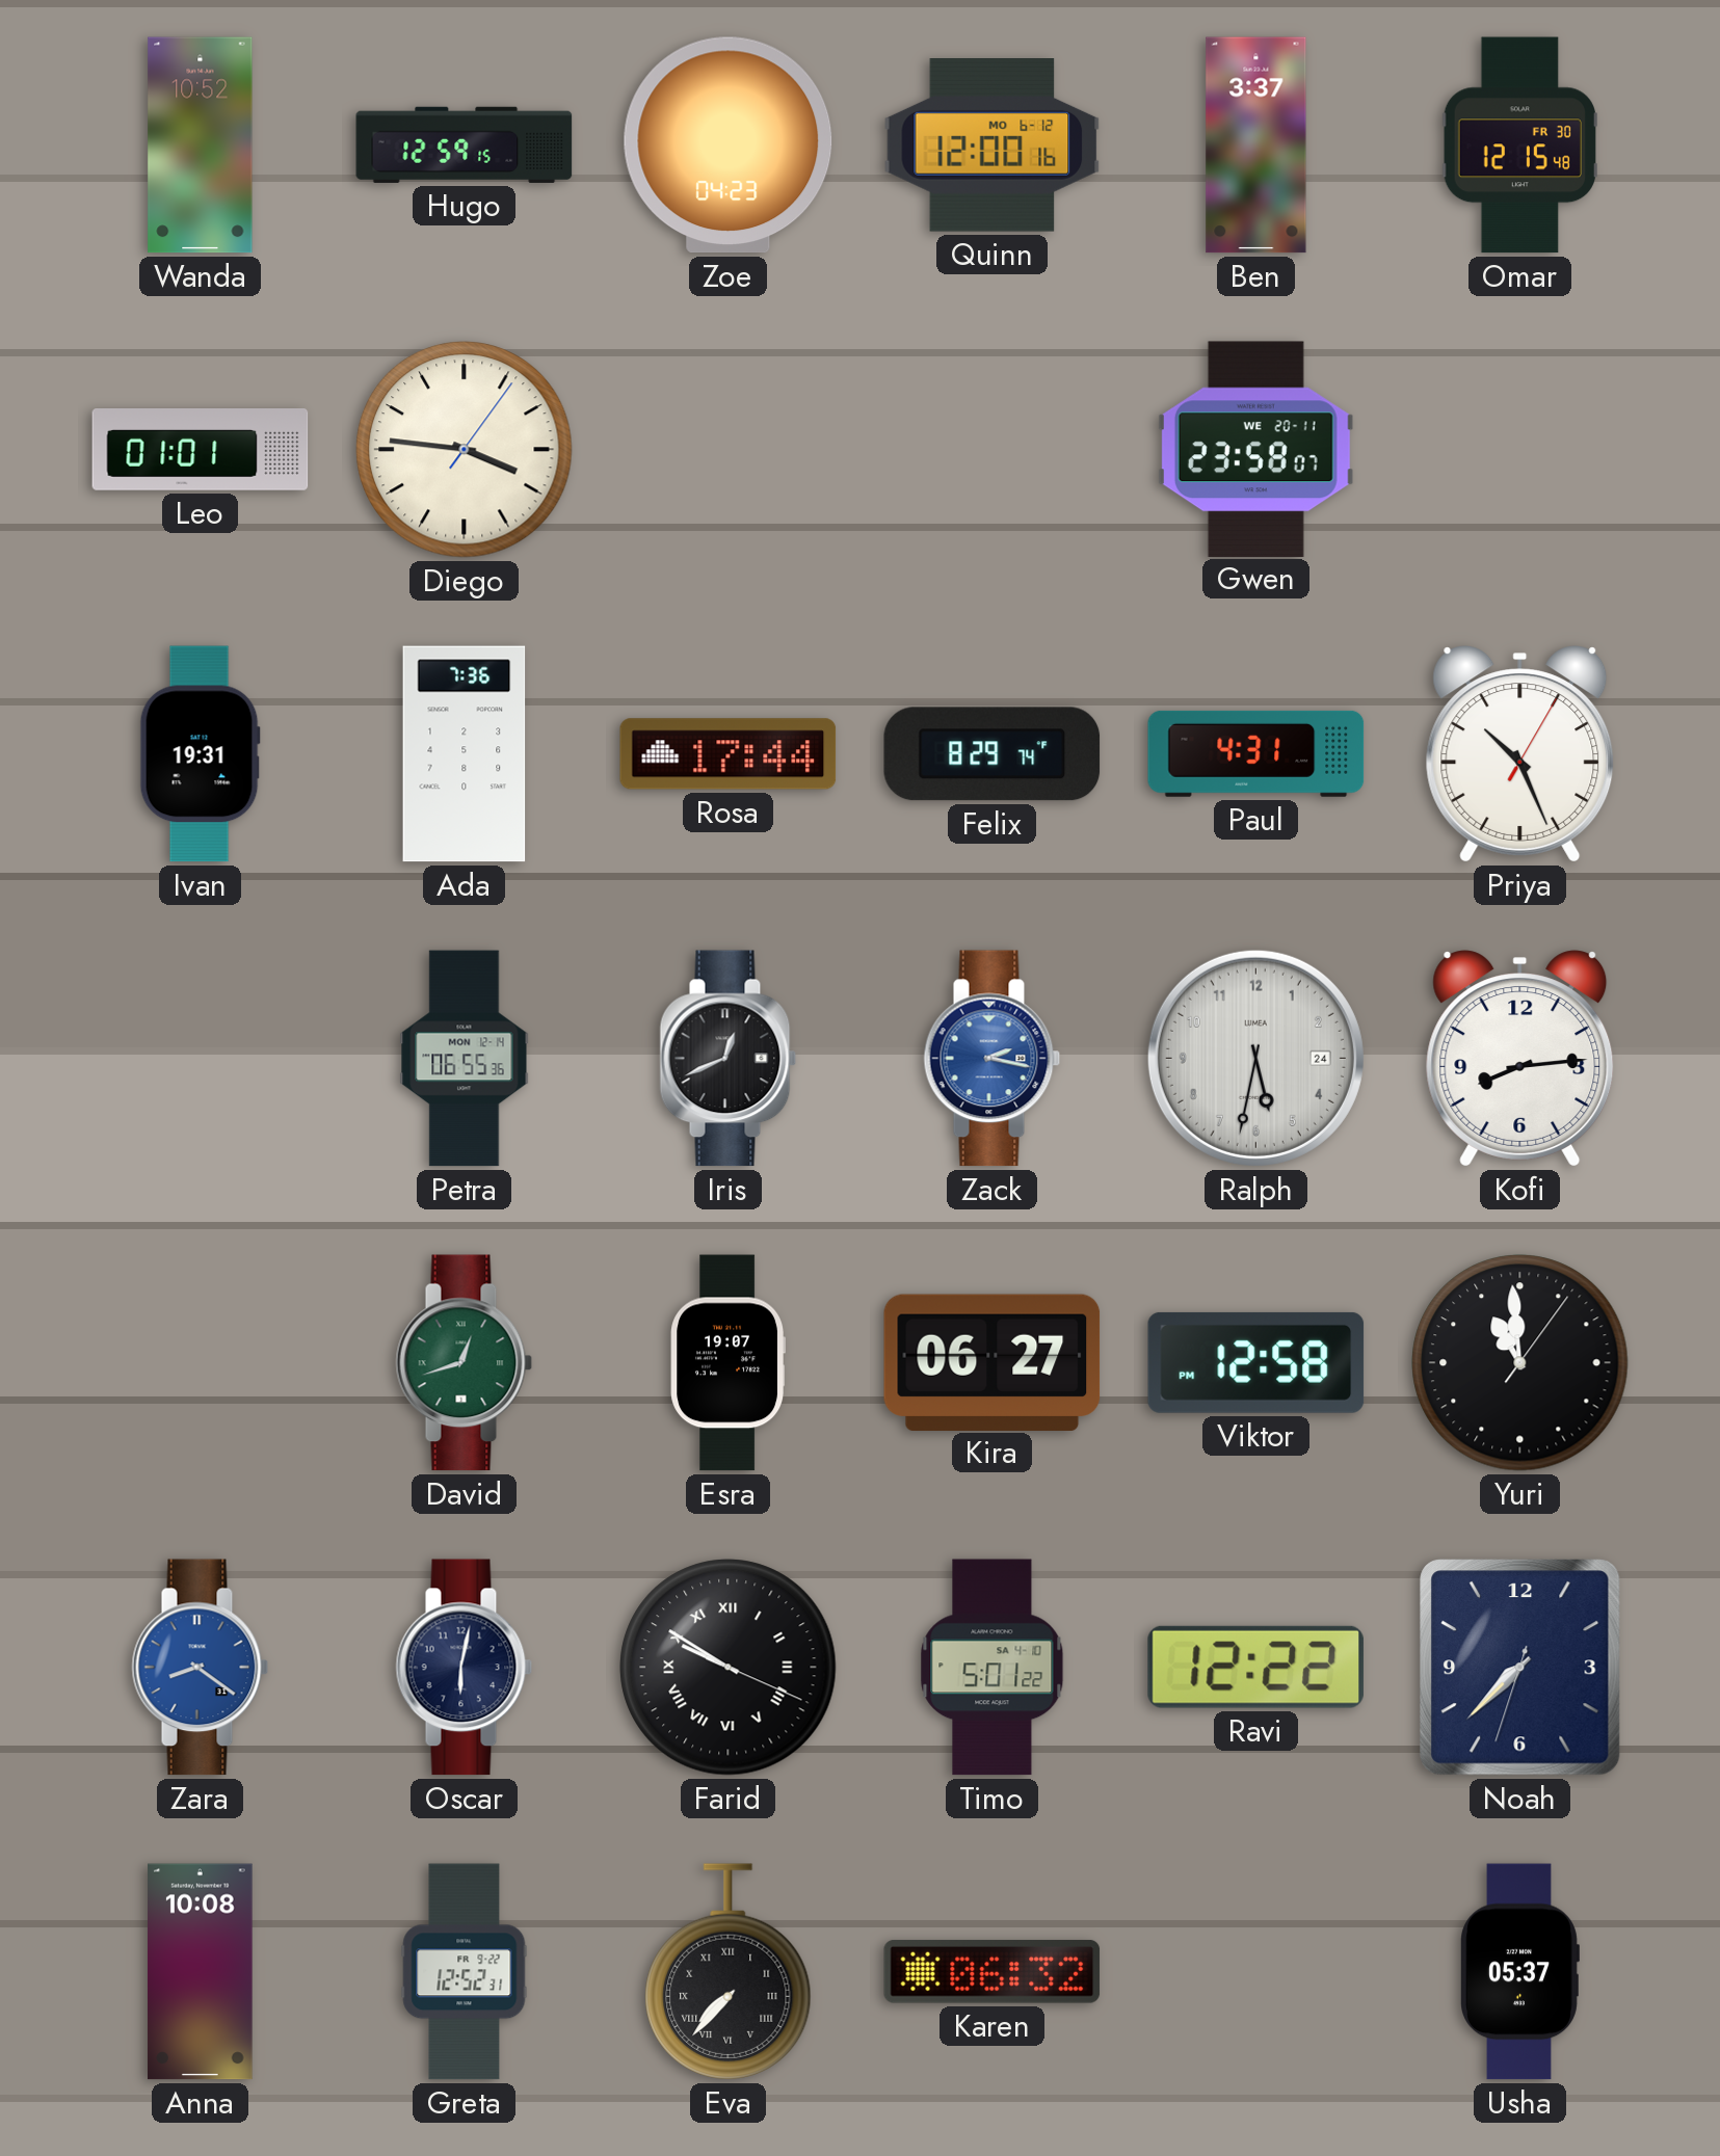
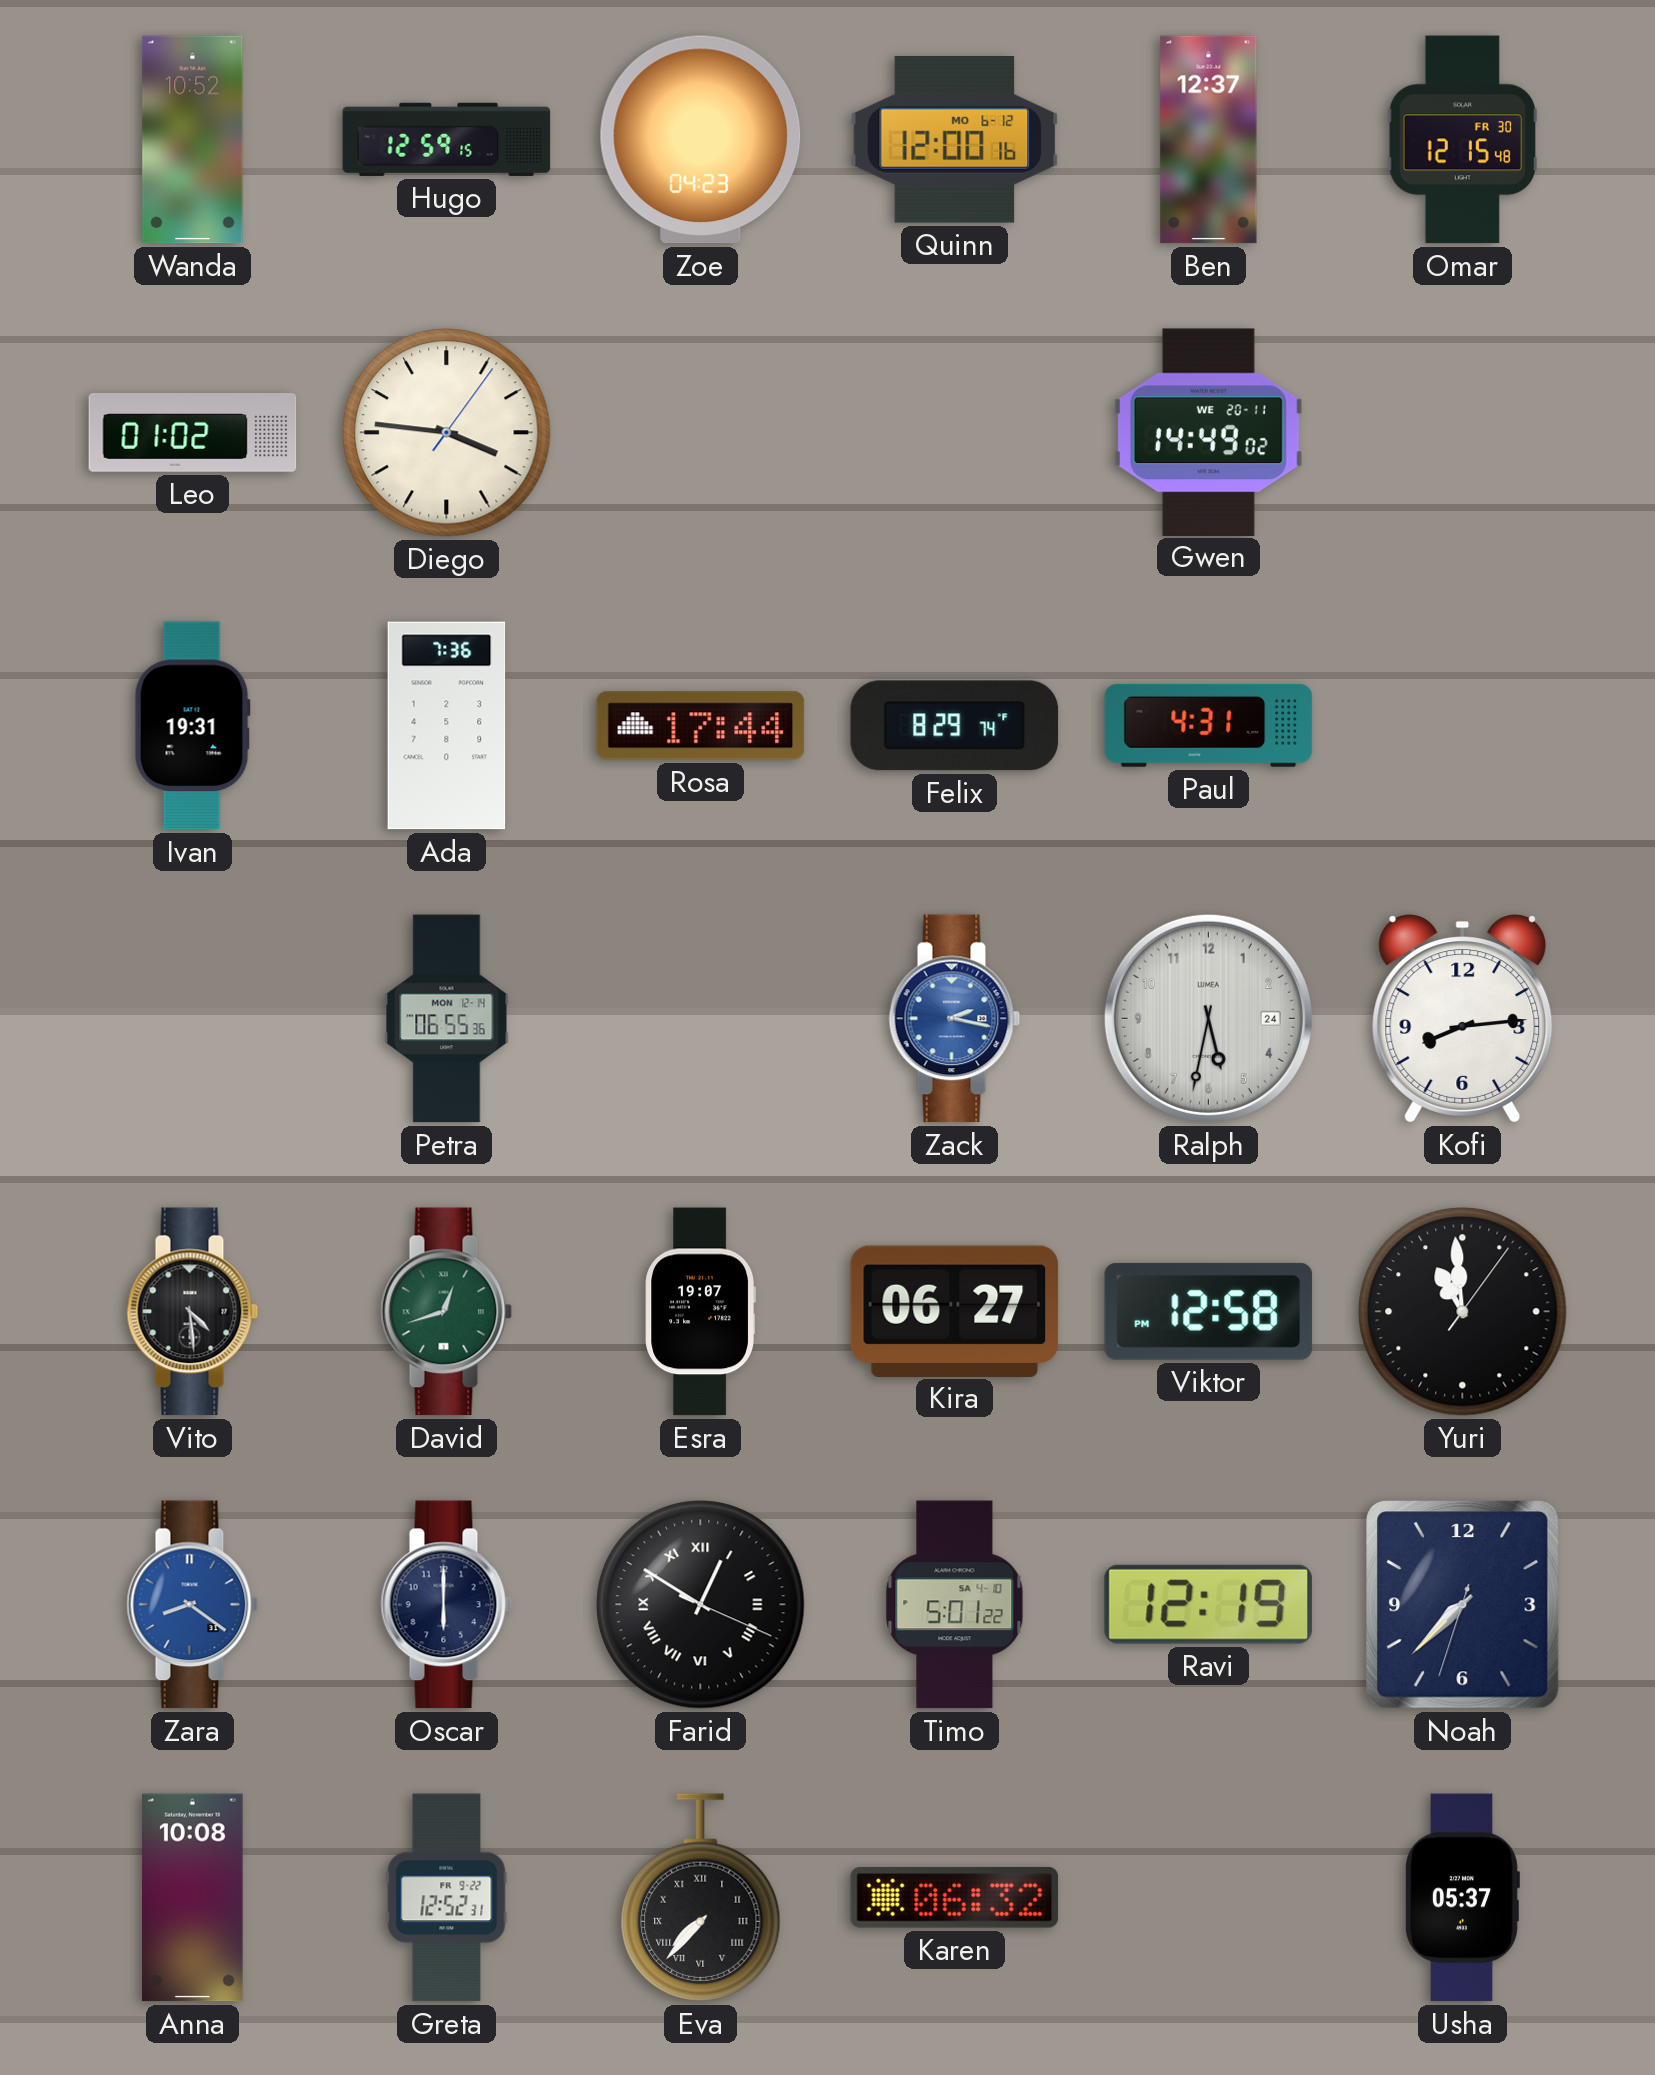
Ben: 3:37 -> 12:37
Leo: 01:01 -> 01:02
Gwen: 23:58 -> 14:49
Priya: 10:26 -> none
Iris: 12:41 -> none
Vito: none -> 4:29
Oscar: 6:02 -> 6:00
Farid: 9:50 -> 12:50
Ravi: 12:22 -> 12:19
